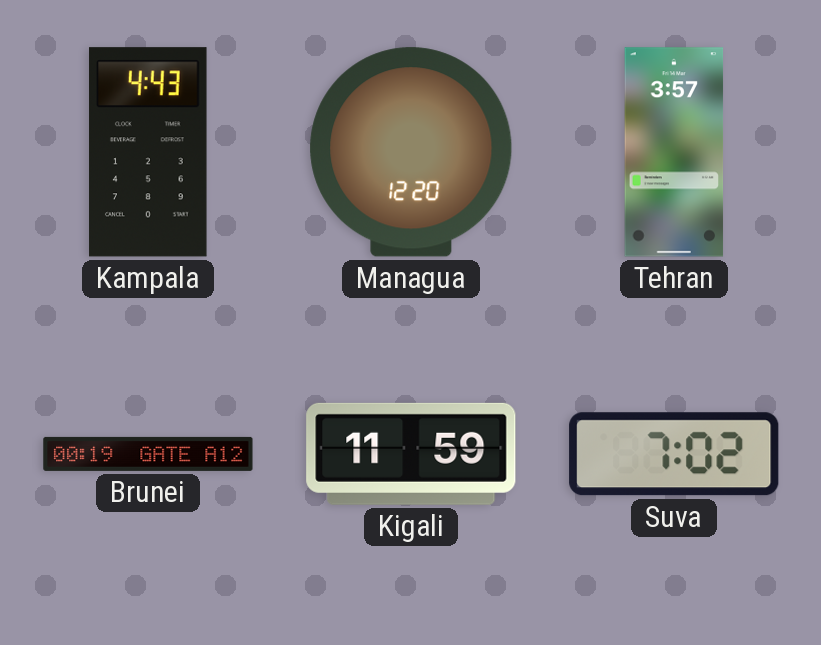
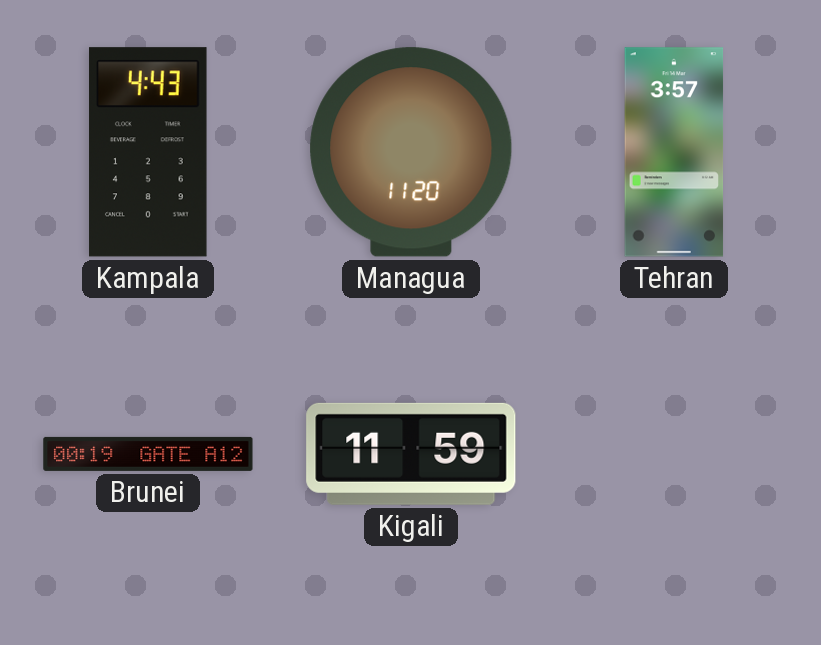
Managua: 12:20 -> 11:20
Suva: 7:02 -> none
